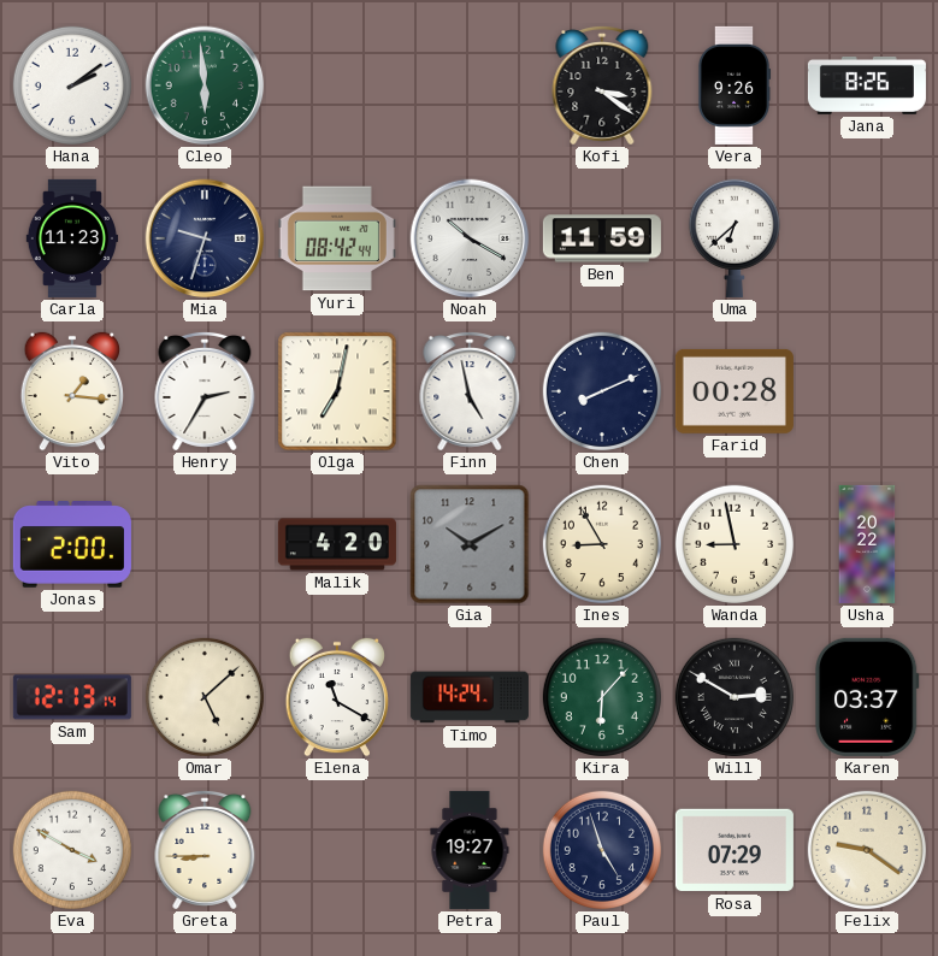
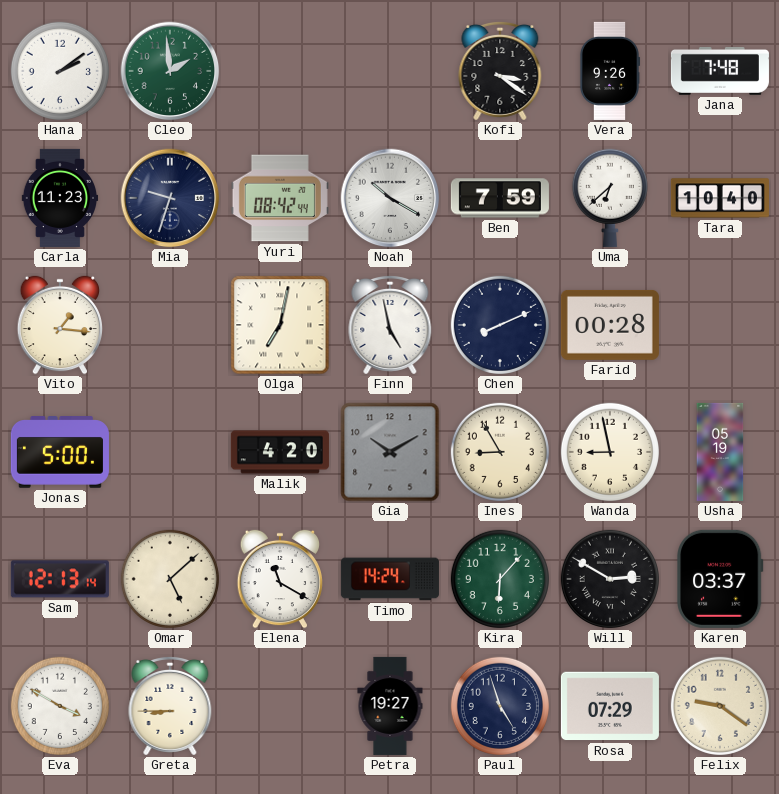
Cleo: 5:59 -> 1:59
Jana: 8:26 -> 7:48
Ben: 11:59 -> 7:59
Tara: none -> 10:40
Henry: 2:35 -> none
Jonas: 2:00 -> 5:00
Usha: 20:22 -> 05:19
